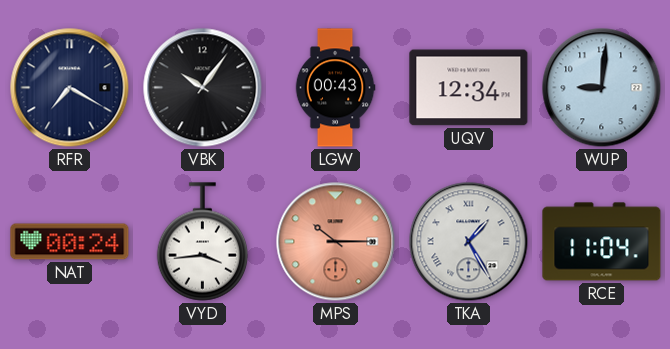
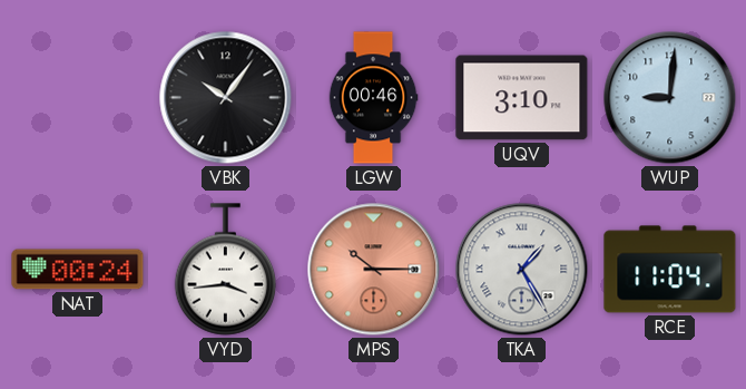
RFR: 7:20 -> none
LGW: 00:43 -> 00:46
UQV: 12:34 -> 3:10
